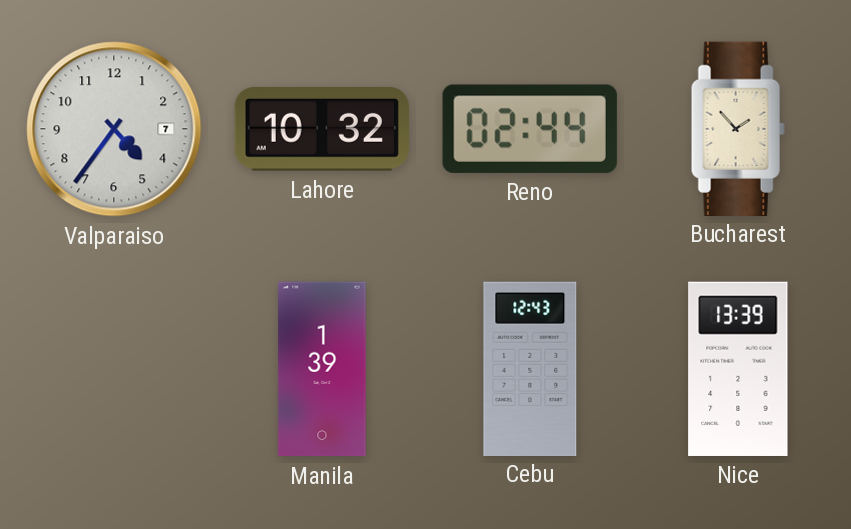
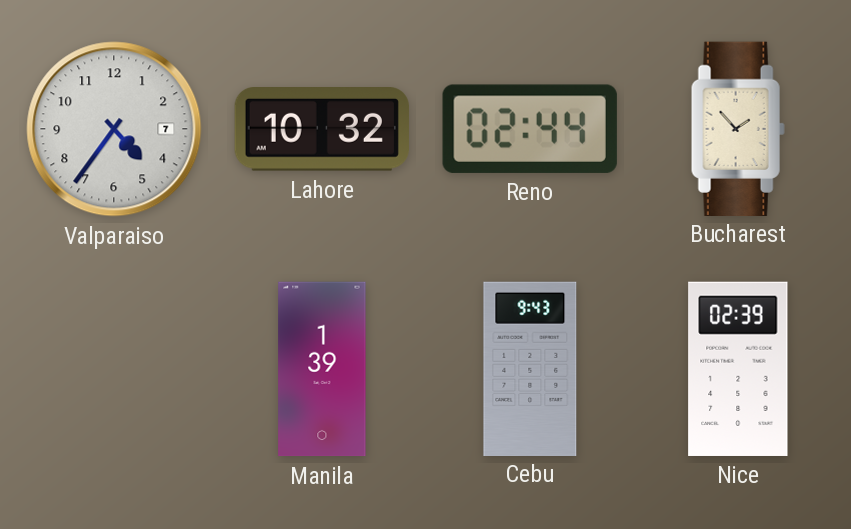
Cebu: 12:43 -> 9:43
Nice: 13:39 -> 02:39
